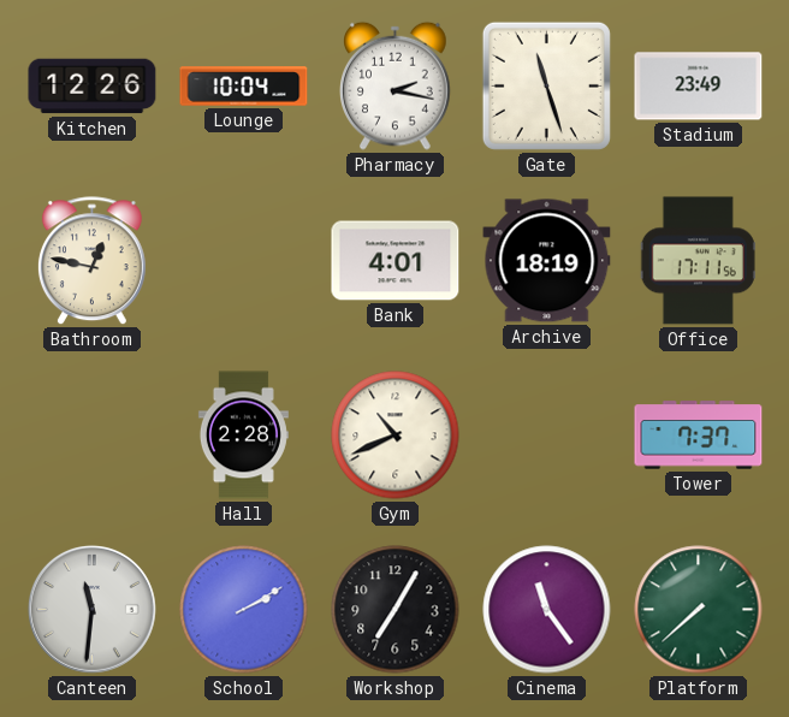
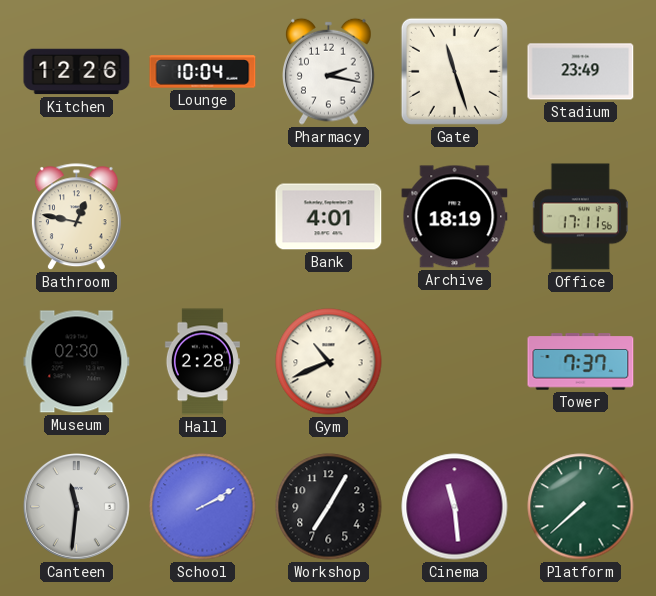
Museum: none -> 02:30
Cinema: 11:24 -> 11:29
